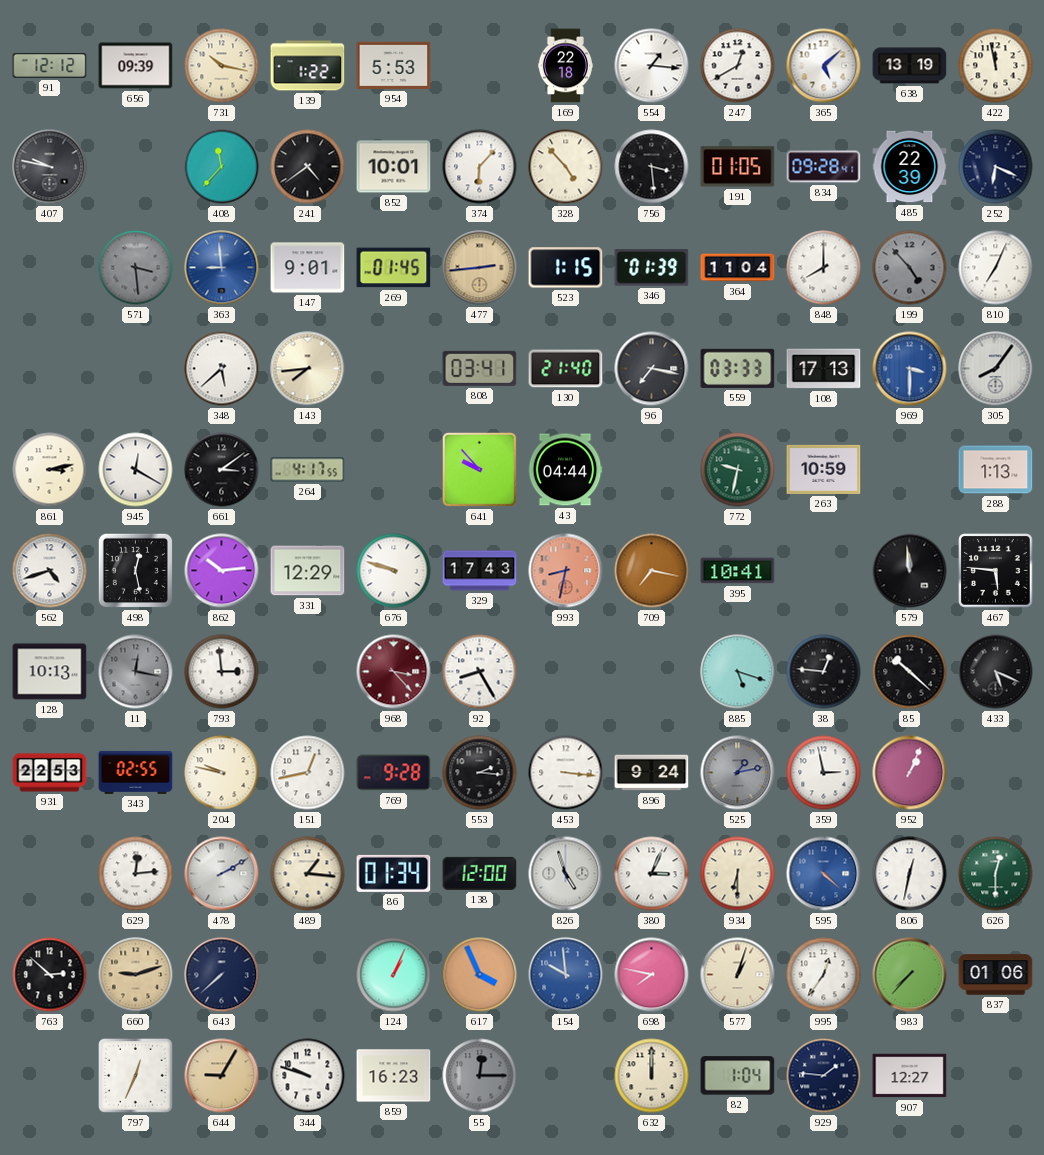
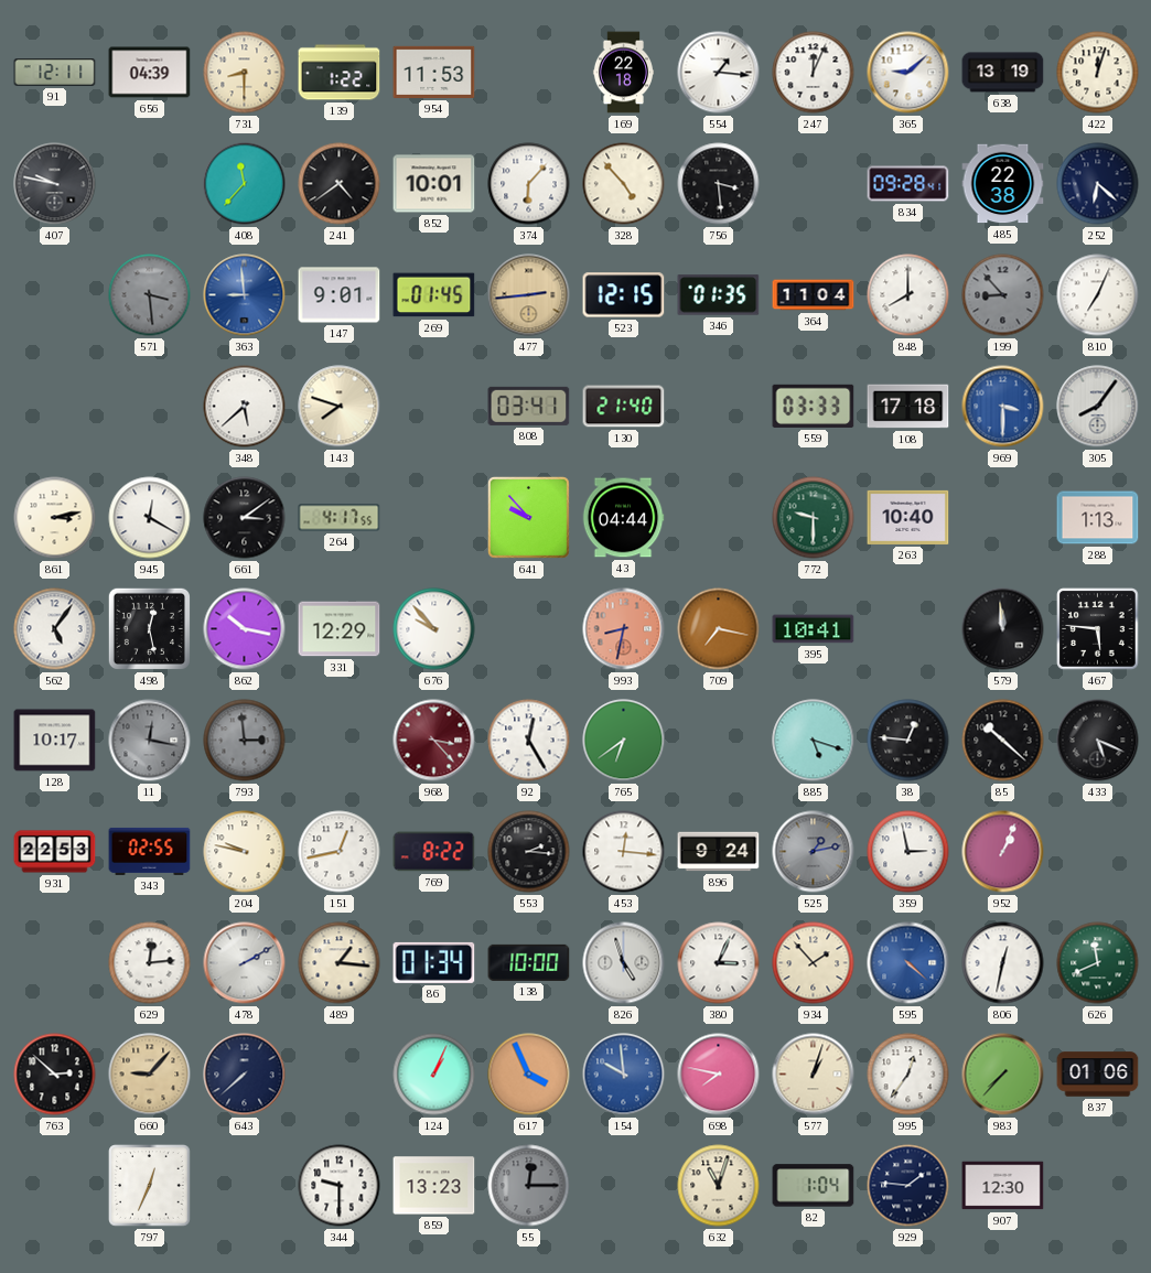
91: 12:12 -> 12:11
656: 09:39 -> 04:39
731: 10:17 -> 8:30
954: 5:53 -> 11:53
247: 12:40 -> 12:04
365: 5:08 -> 9:08
422: 11:58 -> 12:03
191: 01:05 -> none
485: 22:39 -> 22:38
252: 6:19 -> 6:22
523: 1:15 -> 12:15
346: 01:39 -> 01:35
199: 4:53 -> 8:53
143: 7:44 -> 7:48
96: 7:17 -> none
108: 17:13 -> 17:18
772: 9:32 -> 9:30
263: 10:59 -> 10:40
562: 4:42 -> 5:06
862: 10:14 -> 10:17
676: 9:48 -> 9:53
329: 17:43 -> none
128: 10:13 -> 10:17
793 dial: white -> grey
92: 8:25 -> 12:25
765: none -> 6:39
769: 9:28 -> 8:22
453: 3:16 -> 12:16
138: 12:00 -> 10:00
934: 6:30 -> 1:53
626: 12:30 -> 11:41
660: 9:12 -> 9:07
644: 9:05 -> none
344: 9:48 -> 9:30
859: 16:23 -> 13:23
632: 12:00 -> 11:03
907: 12:27 -> 12:30
